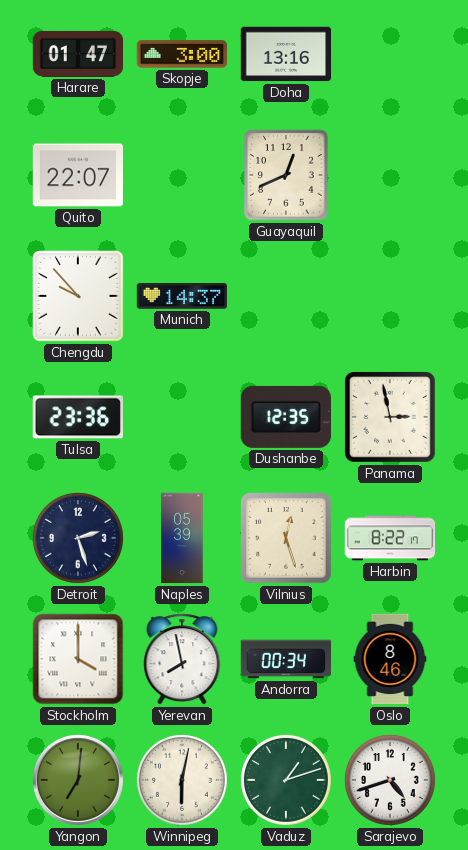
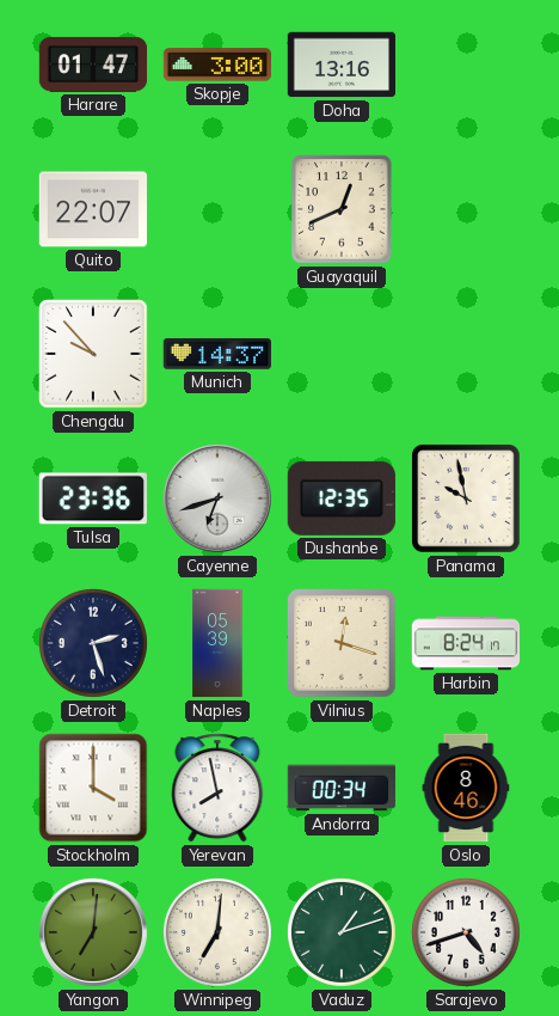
Cayenne: none -> 6:42
Panama: 2:58 -> 9:58
Vilnius: 12:27 -> 12:18
Harbin: 8:22 -> 8:24
Winnipeg: 6:02 -> 7:01
